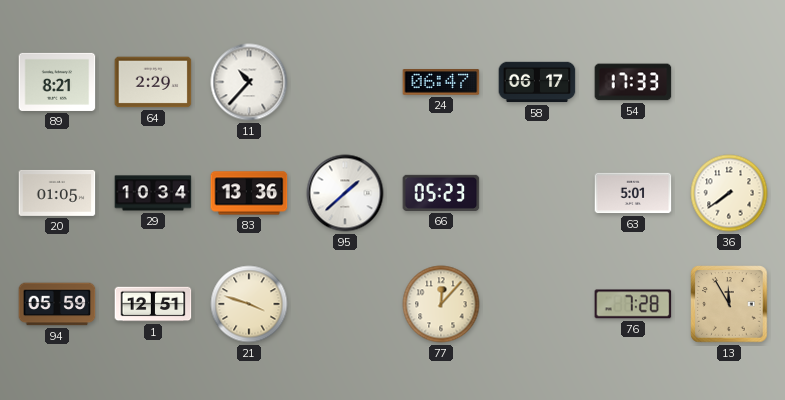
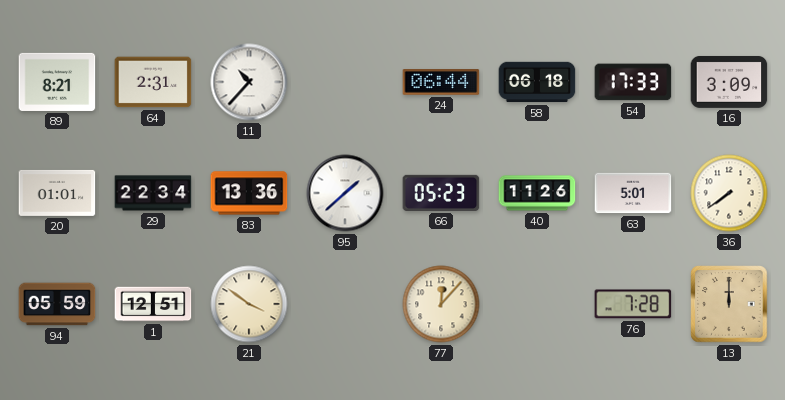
64: 2:29 -> 2:31
24: 06:47 -> 06:44
58: 06:17 -> 06:18
16: none -> 3:09
20: 01:05 -> 01:01
29: 10:34 -> 22:34
40: none -> 11:26
21: 3:48 -> 3:51
13: 11:55 -> 12:00
